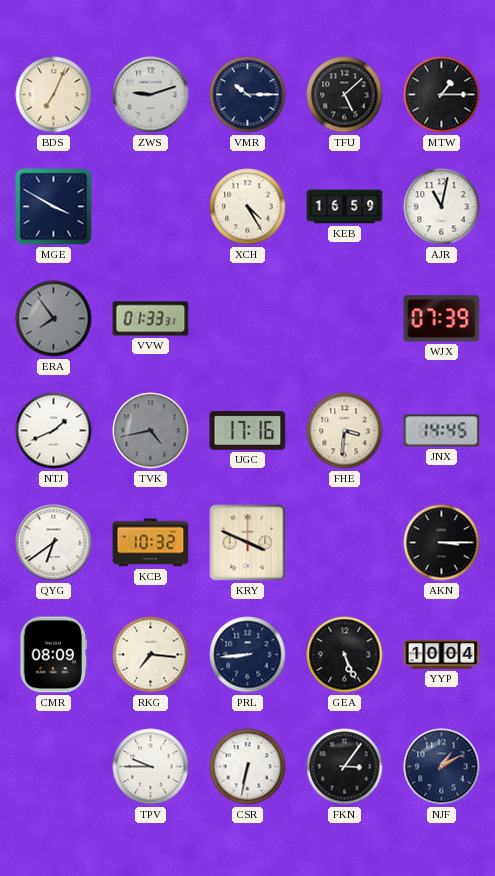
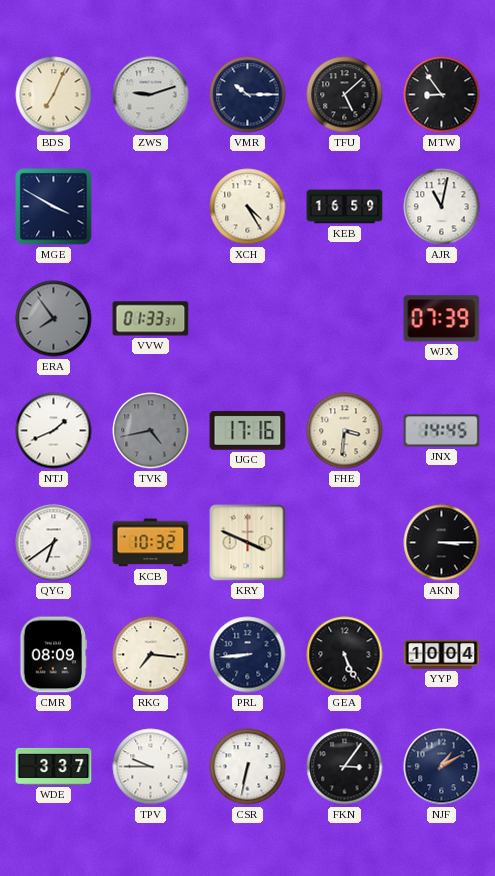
MTW: 1:15 -> 8:54
WDE: none -> 3:37
